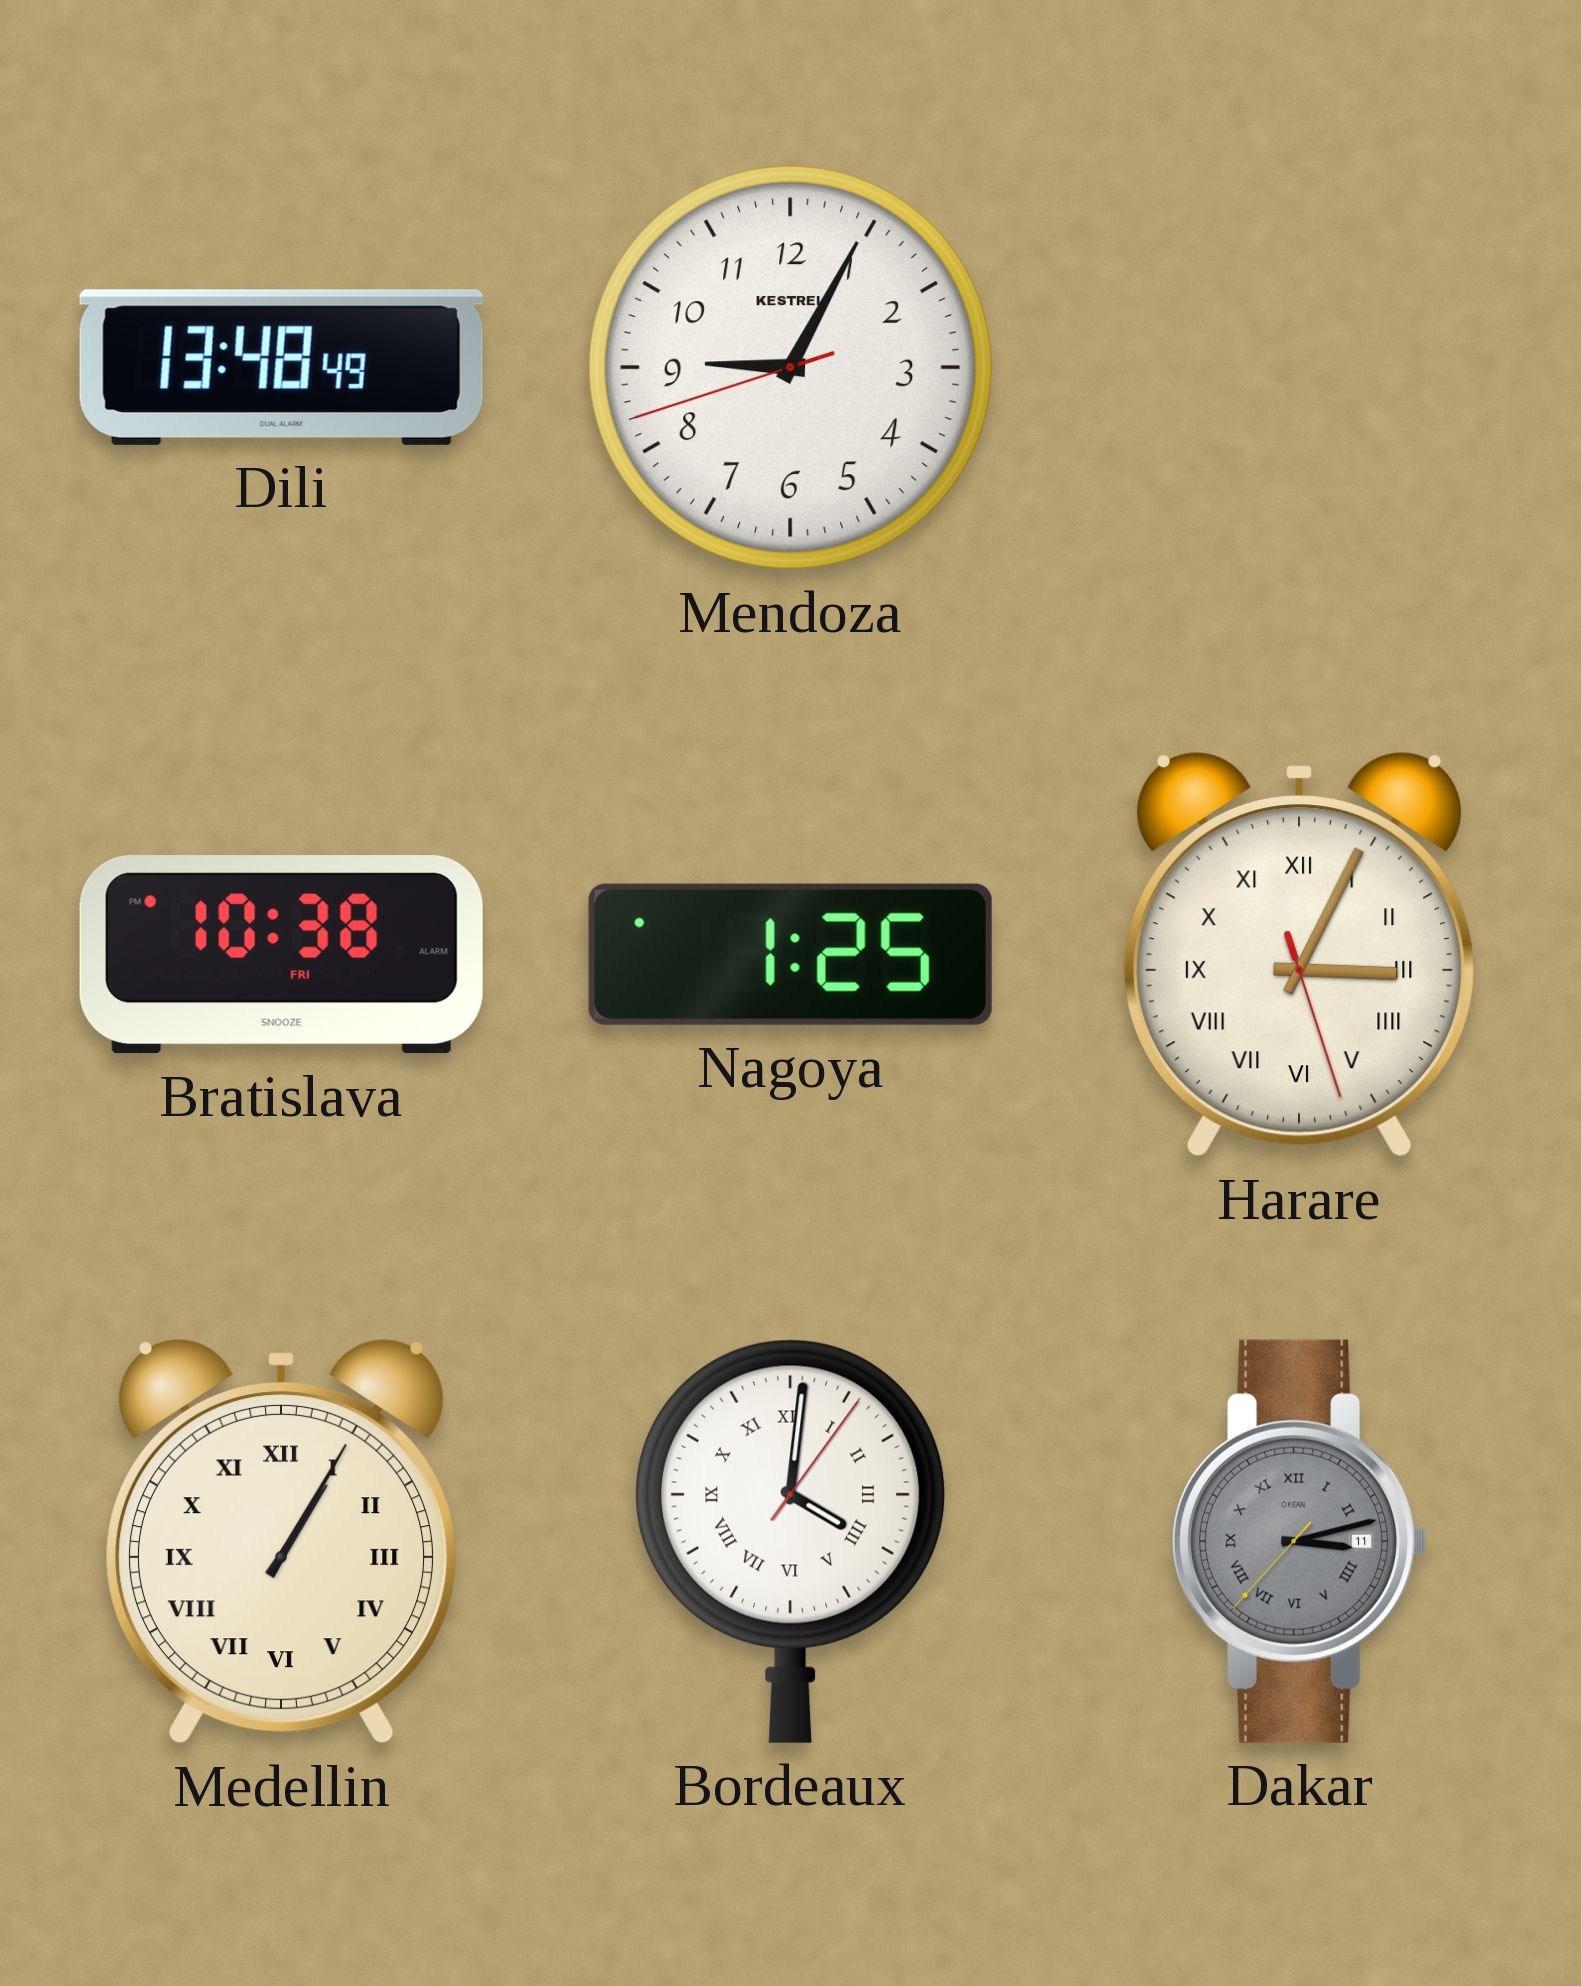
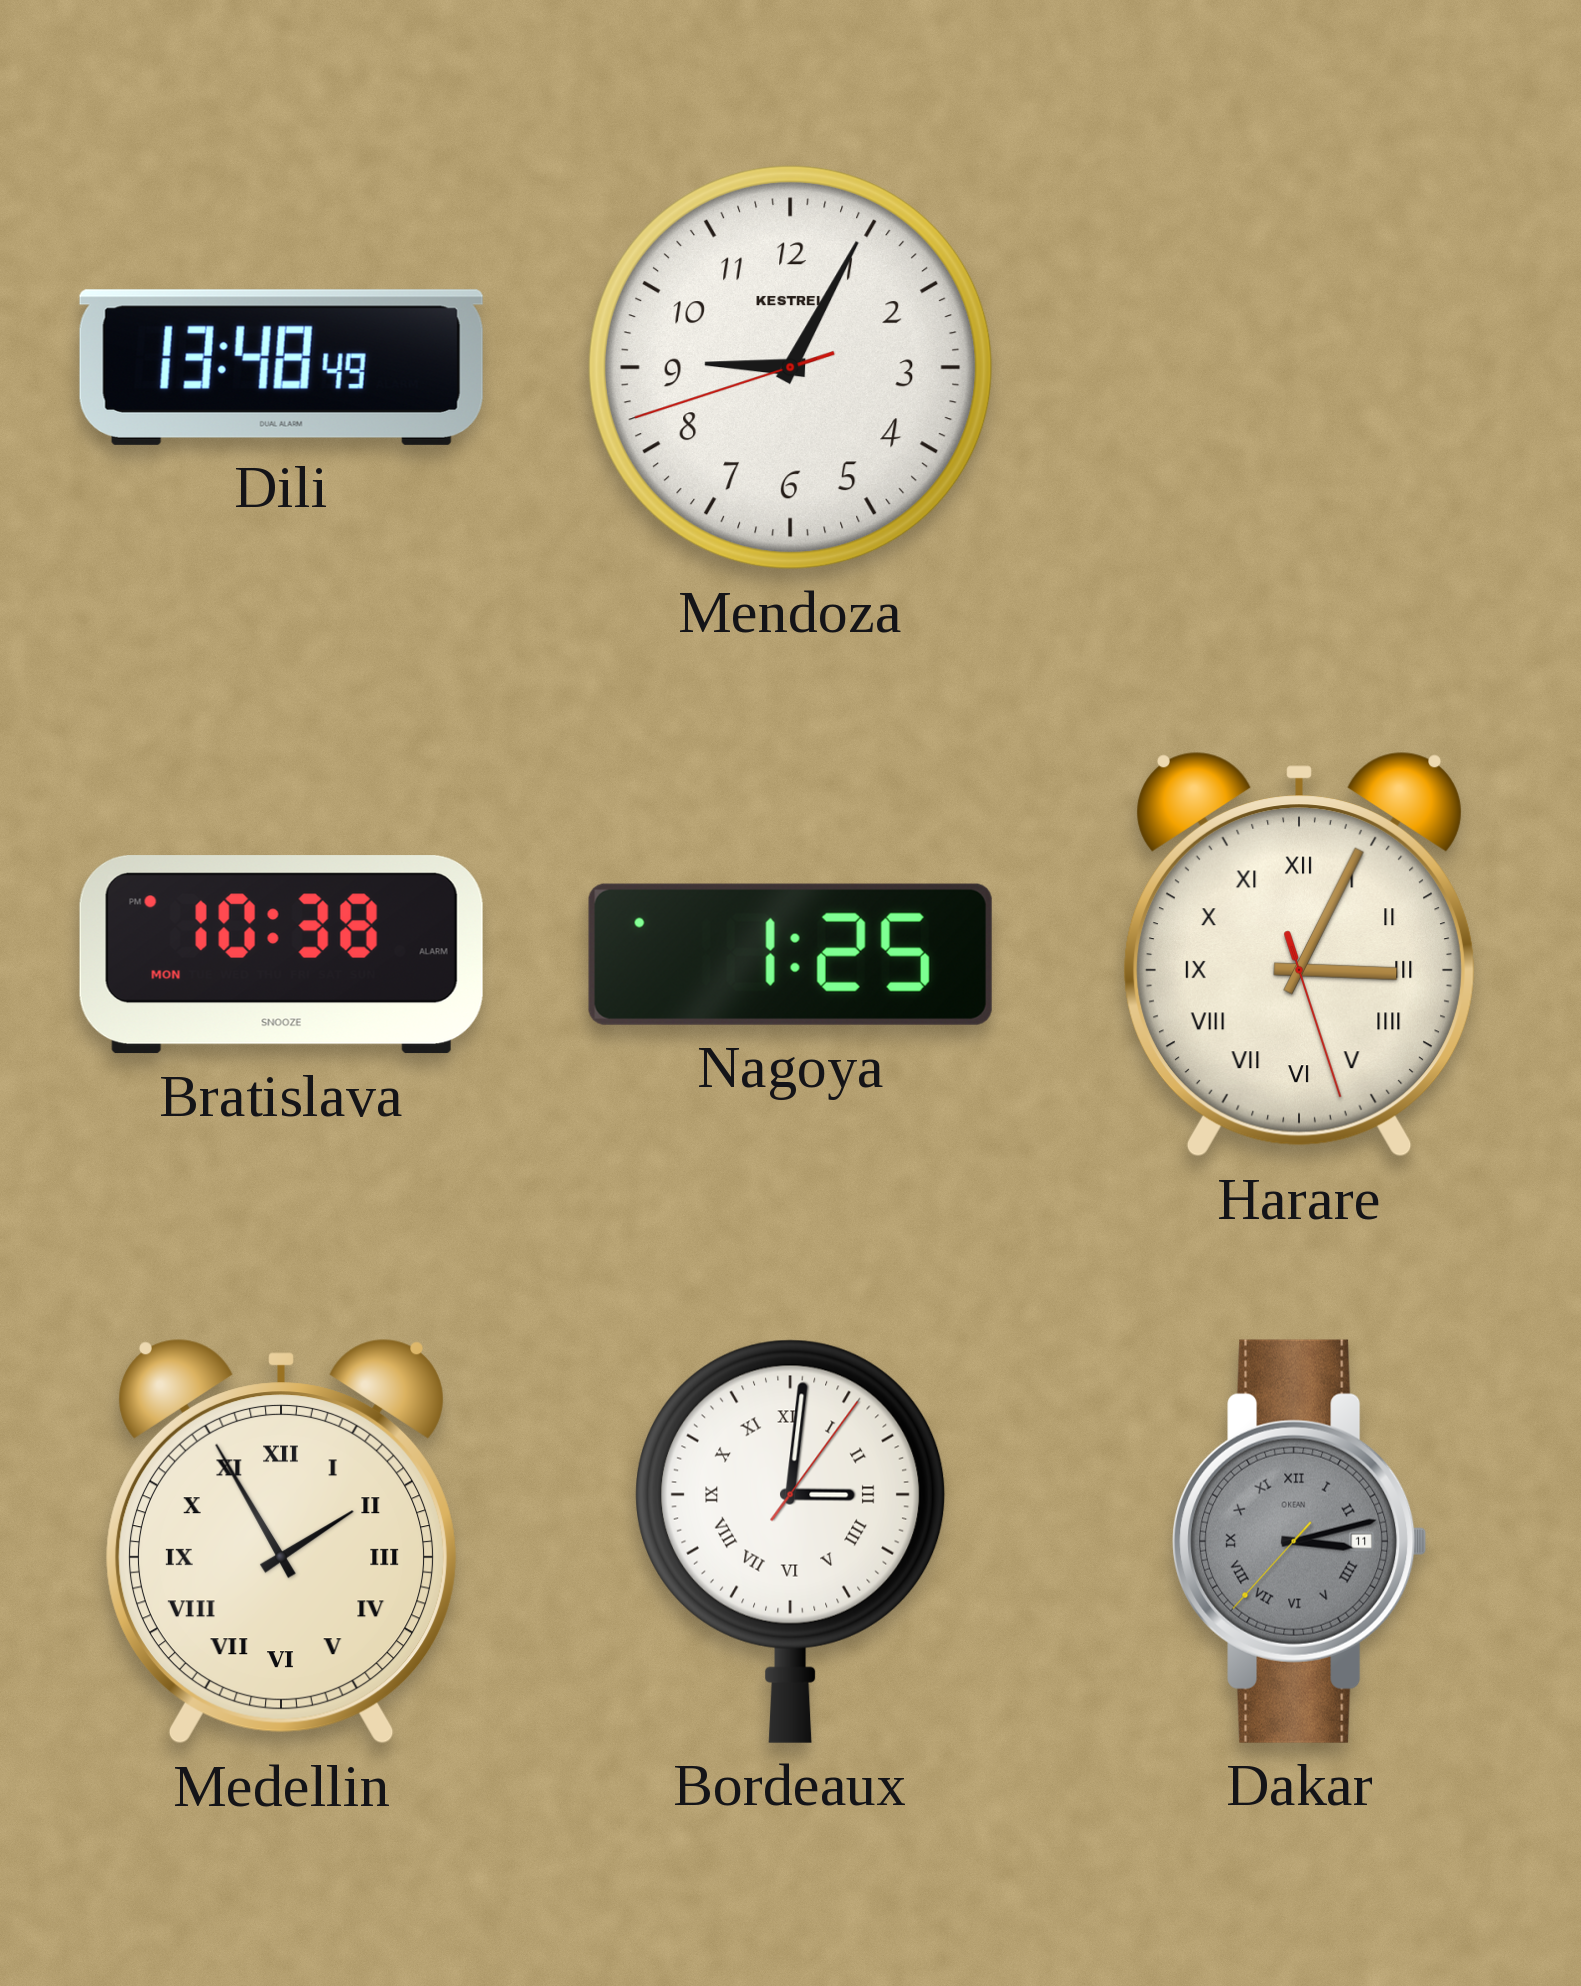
Bratislava date: FRI -> MON
Medellin: 1:05 -> 1:55
Bordeaux: 4:01 -> 3:01
